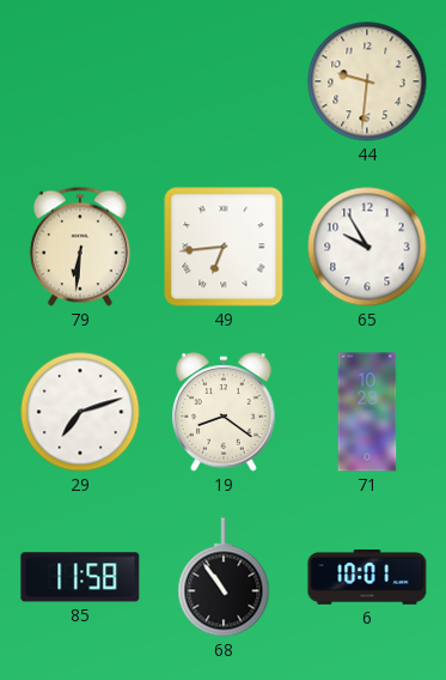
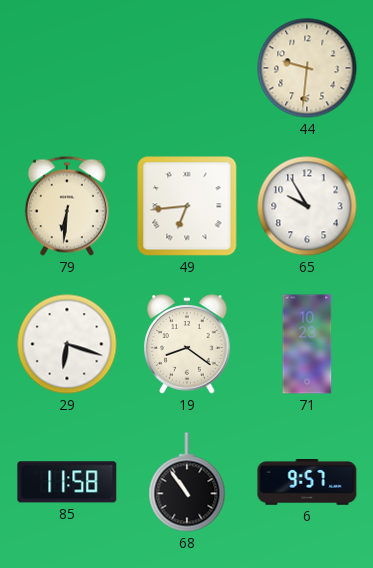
29: 7:12 -> 6:18
6: 10:01 -> 9:57
